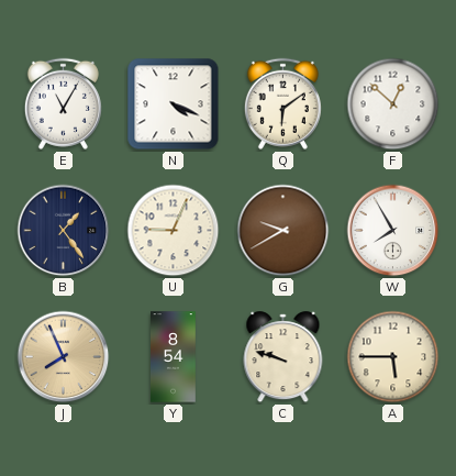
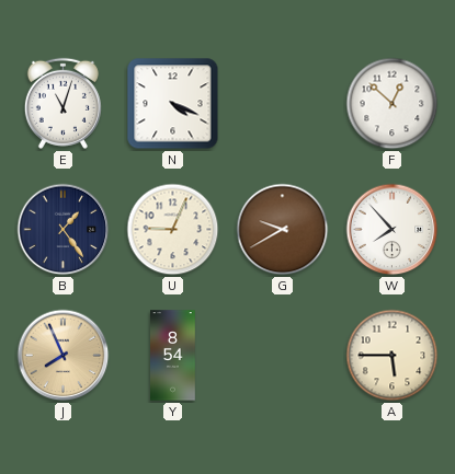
E: 11:05 -> 11:03
Q: 6:09 -> none
W: 7:55 -> 7:53
C: 9:48 -> none
